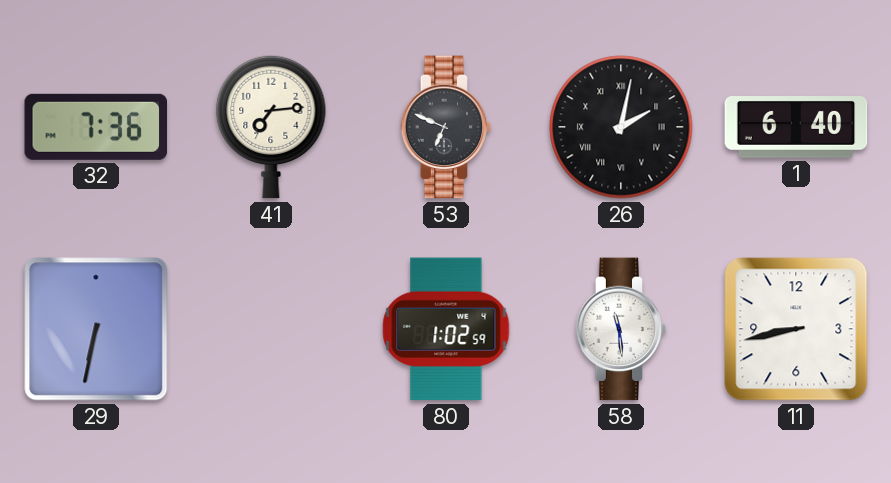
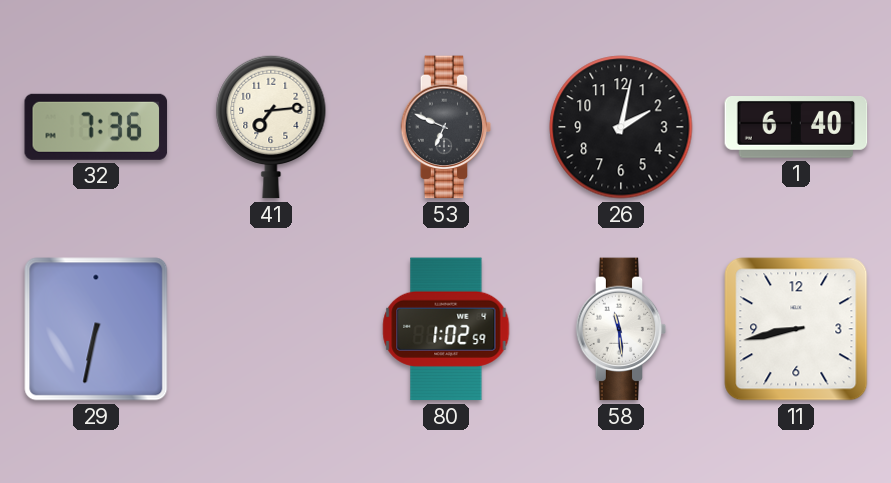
26 numerals: Roman -> Arabic
